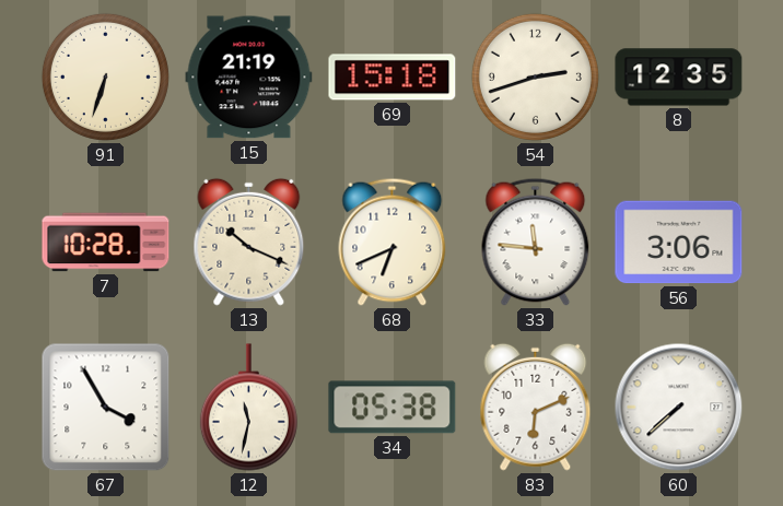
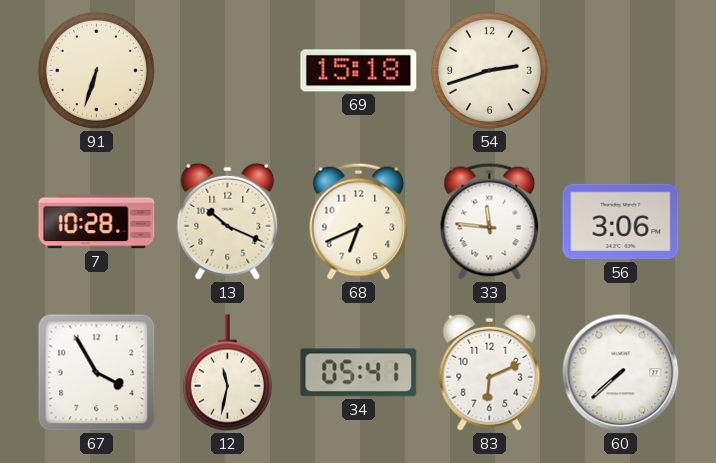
15: 21:19 -> none
8: 12:35 -> none
34: 05:38 -> 05:41
